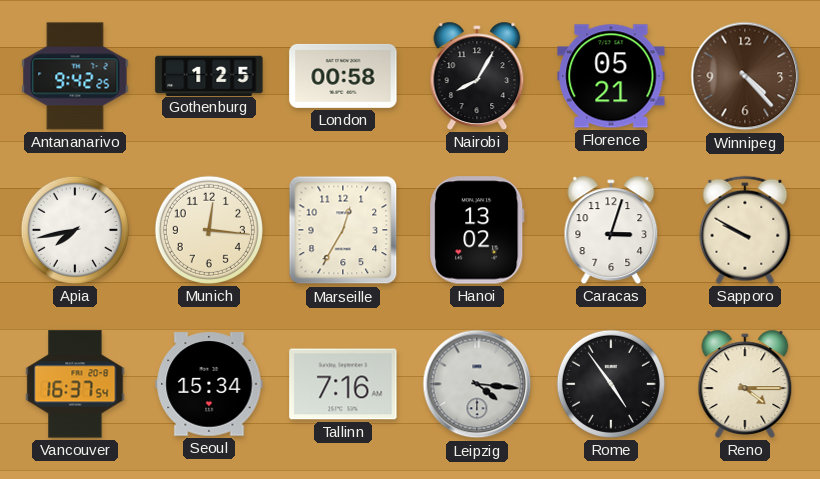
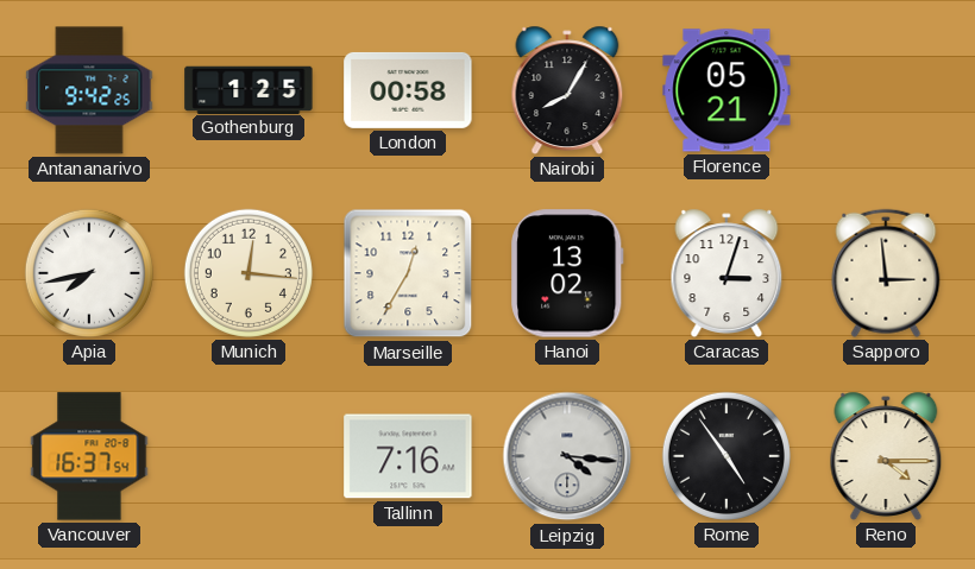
Winnipeg: 4:23 -> none
Sapporo: 9:50 -> 2:59
Seoul: 15:34 -> none
